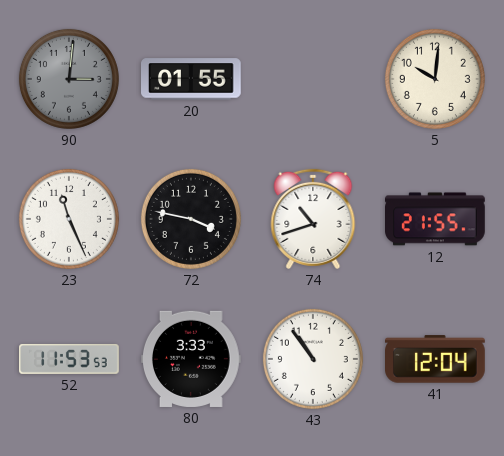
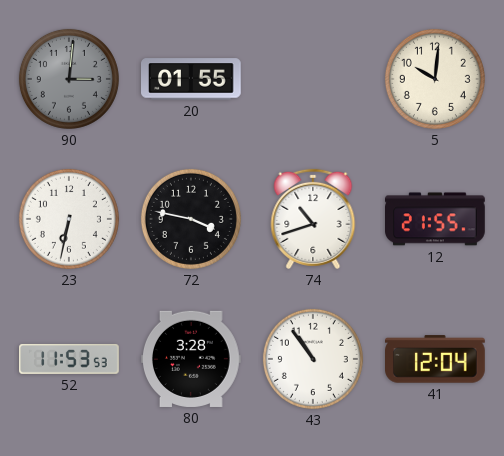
23: 11:26 -> 6:32
80: 3:33 -> 3:28
